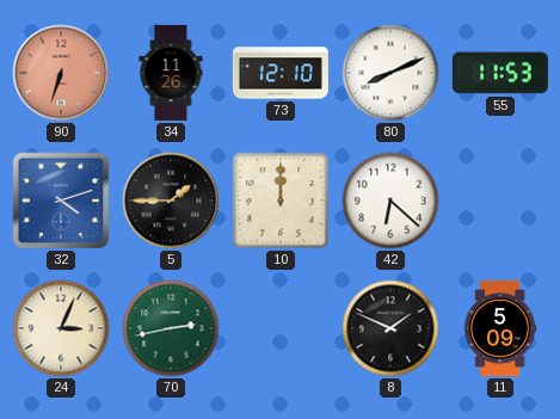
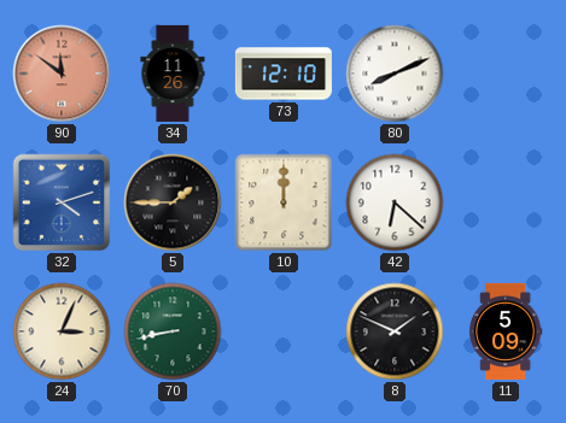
90: 6:33 -> 11:51
55: 11:53 -> none
70: 2:43 -> 8:43
